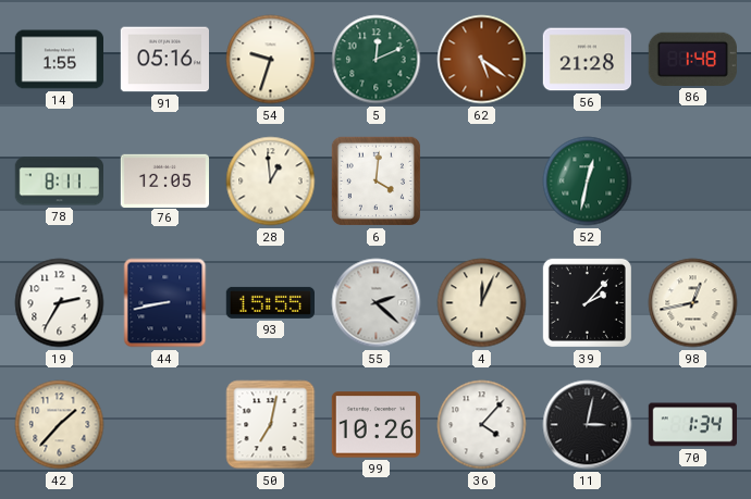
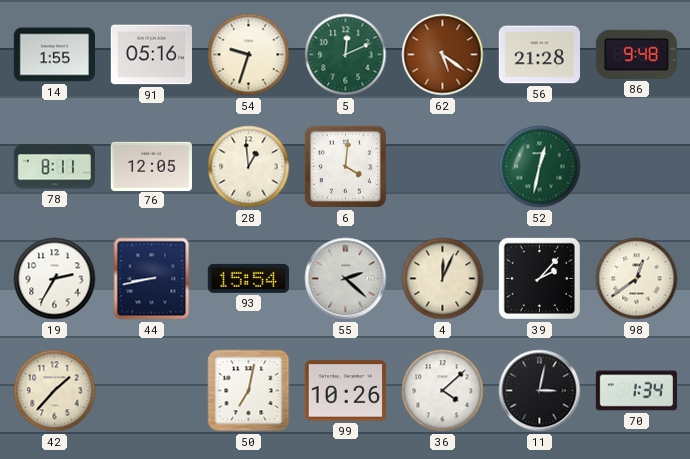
86: 1:48 -> 9:48
93: 15:55 -> 15:54
98: 12:43 -> 12:39
36: 4:07 -> 4:08
